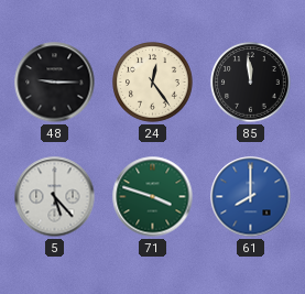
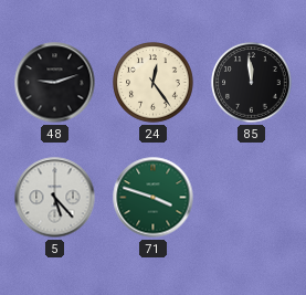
48: 9:15 -> 9:12
61: 8:00 -> none
